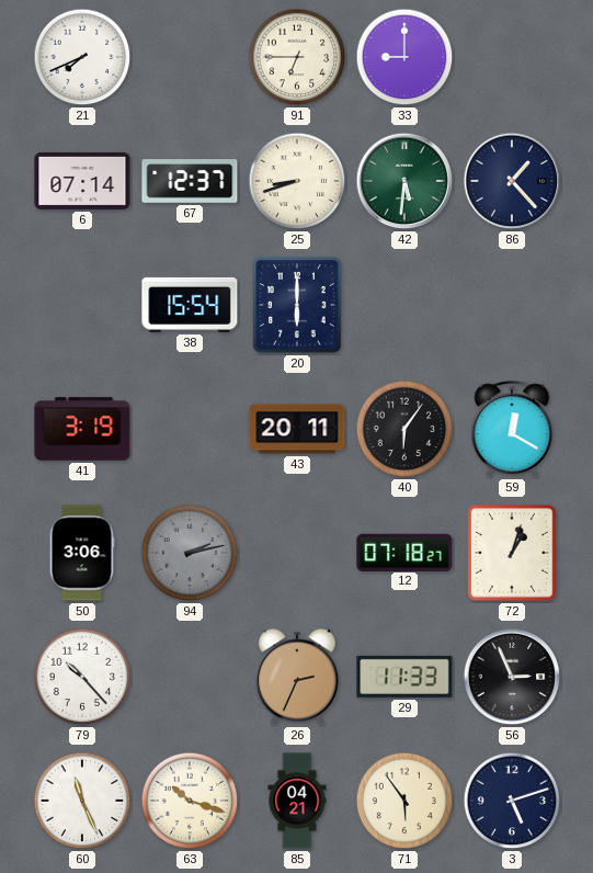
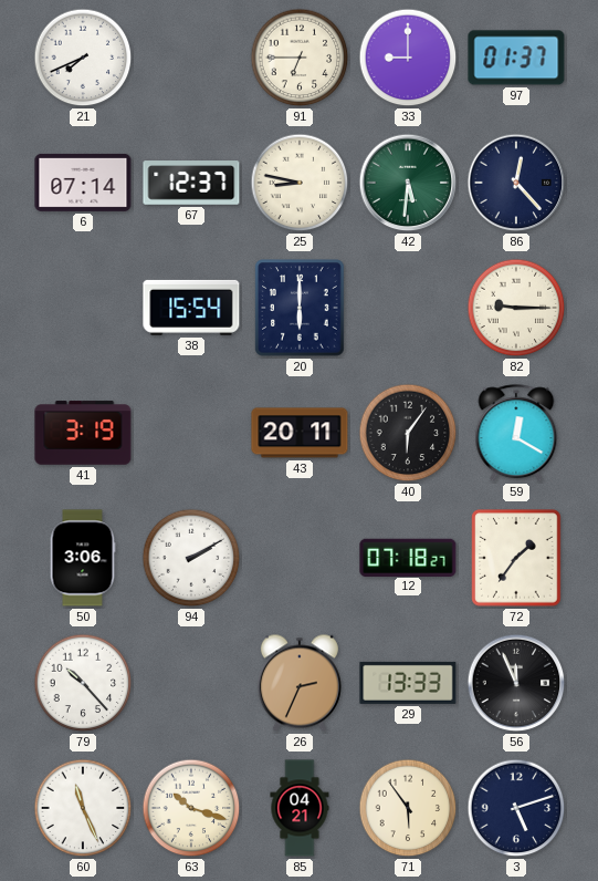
97: none -> 01:37
25: 8:42 -> 8:47
86: 1:23 -> 12:23
82: none -> 9:15
94: 2:13 -> 2:10
94 dial: grey -> white
72: 1:03 -> 1:36
29: 11:33 -> 13:33
56: 2:56 -> 11:56
